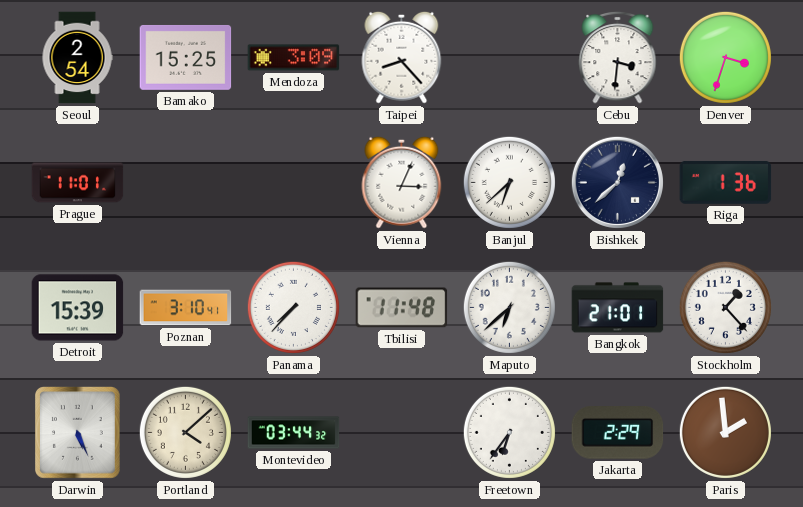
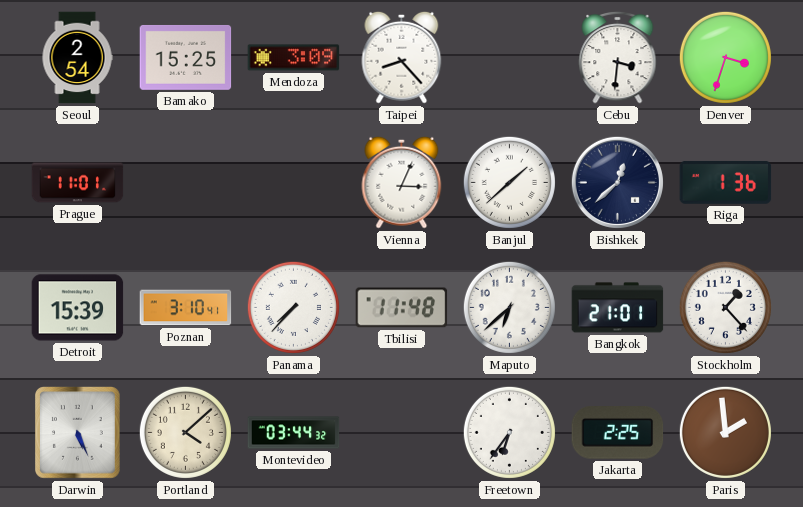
Banjul: 6:38 -> 1:38
Jakarta: 2:29 -> 2:25
